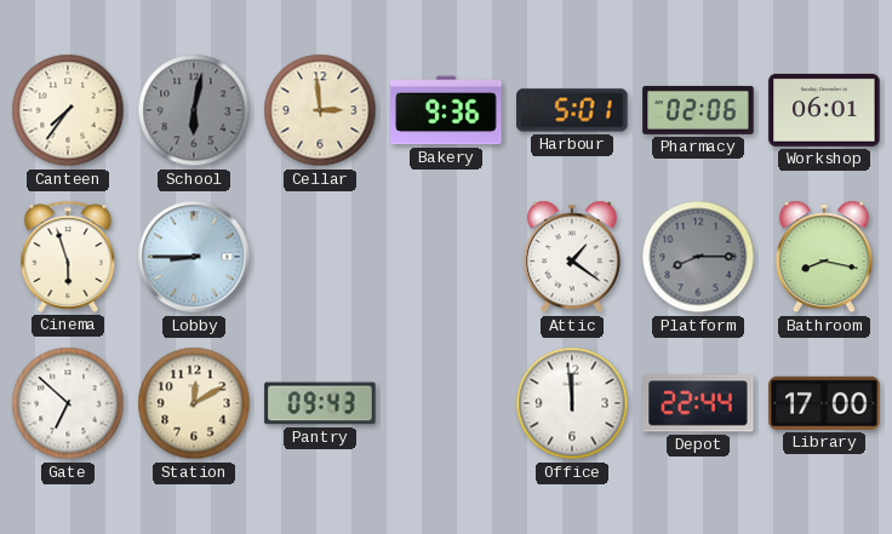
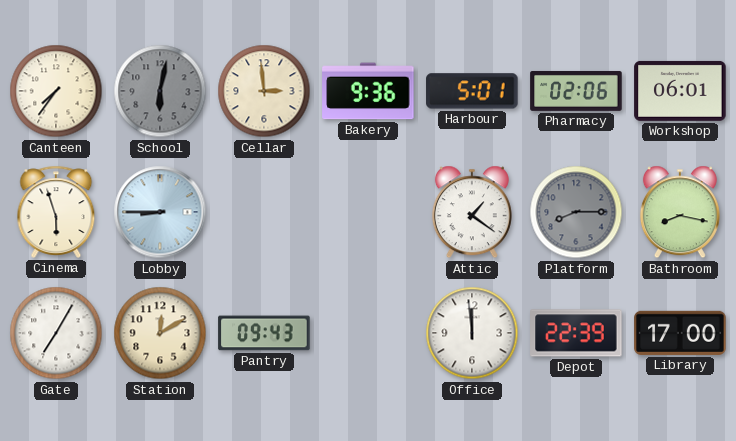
Gate: 6:52 -> 7:05
Depot: 22:44 -> 22:39
